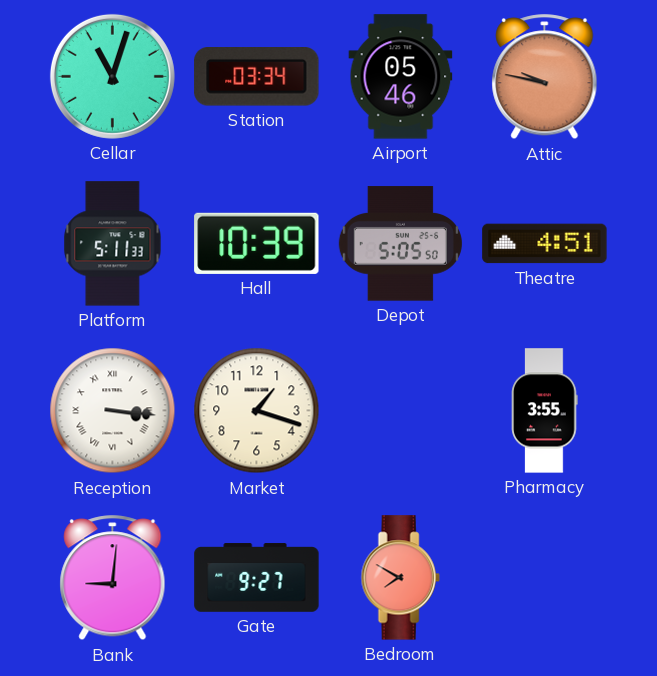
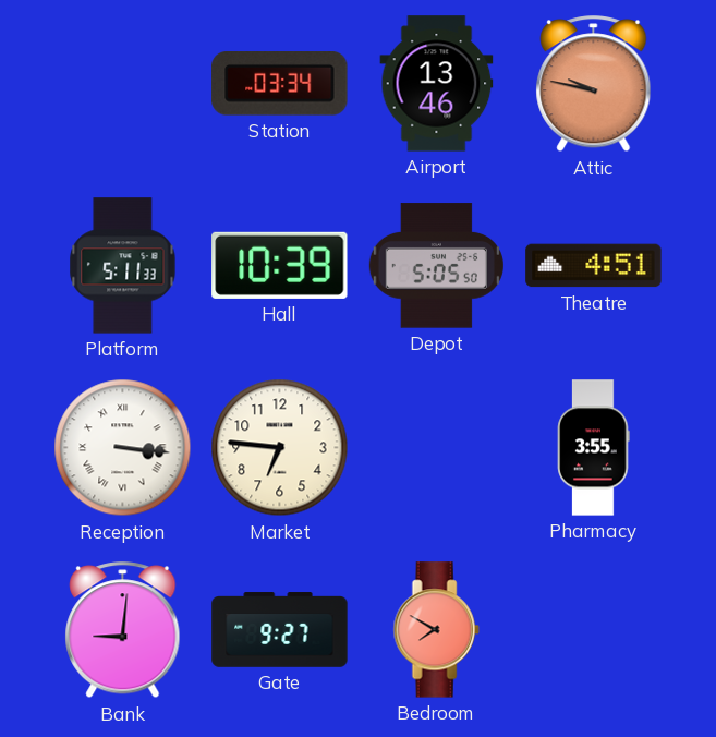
Cellar: 11:03 -> none
Airport: 05:46 -> 13:46
Market: 1:18 -> 6:46
